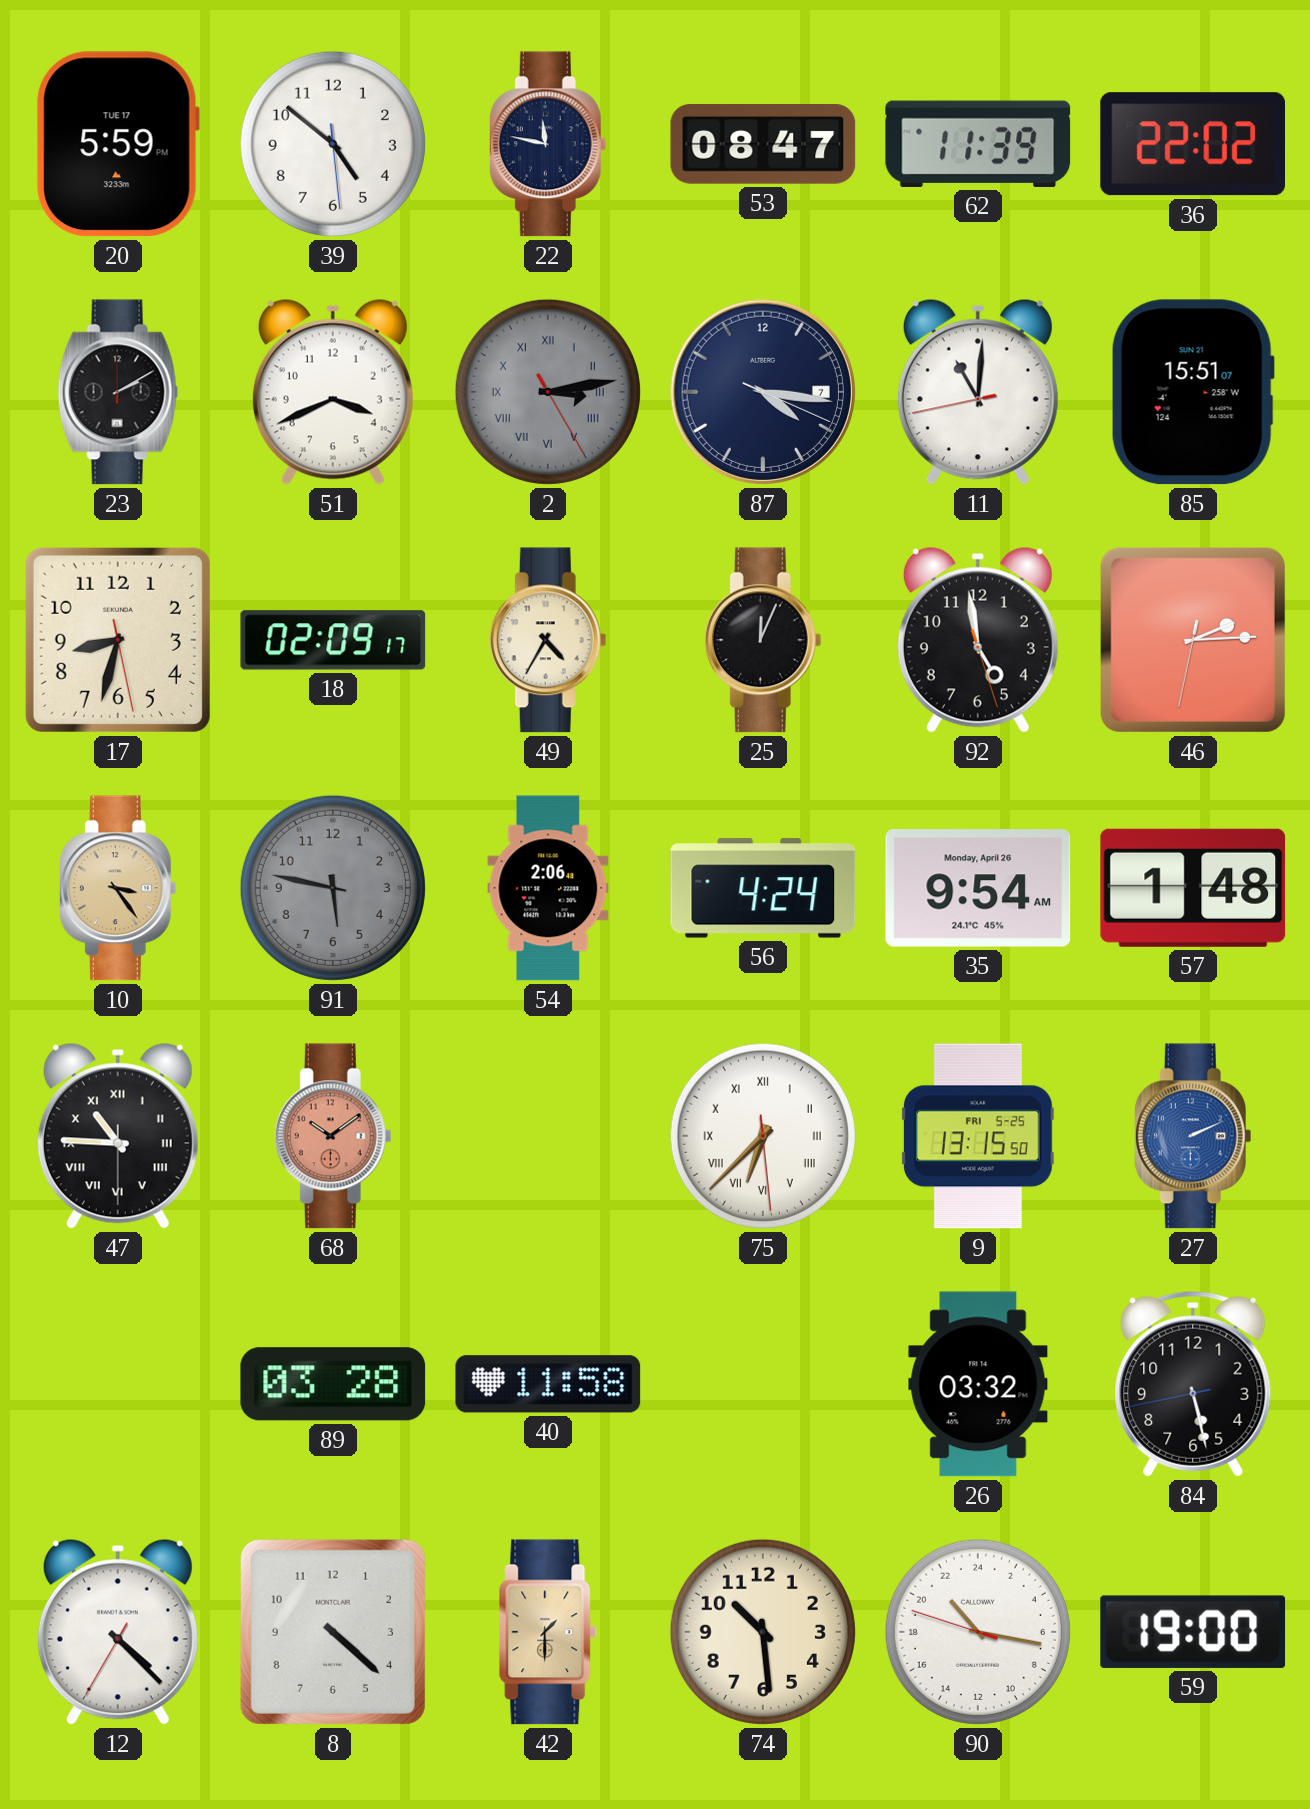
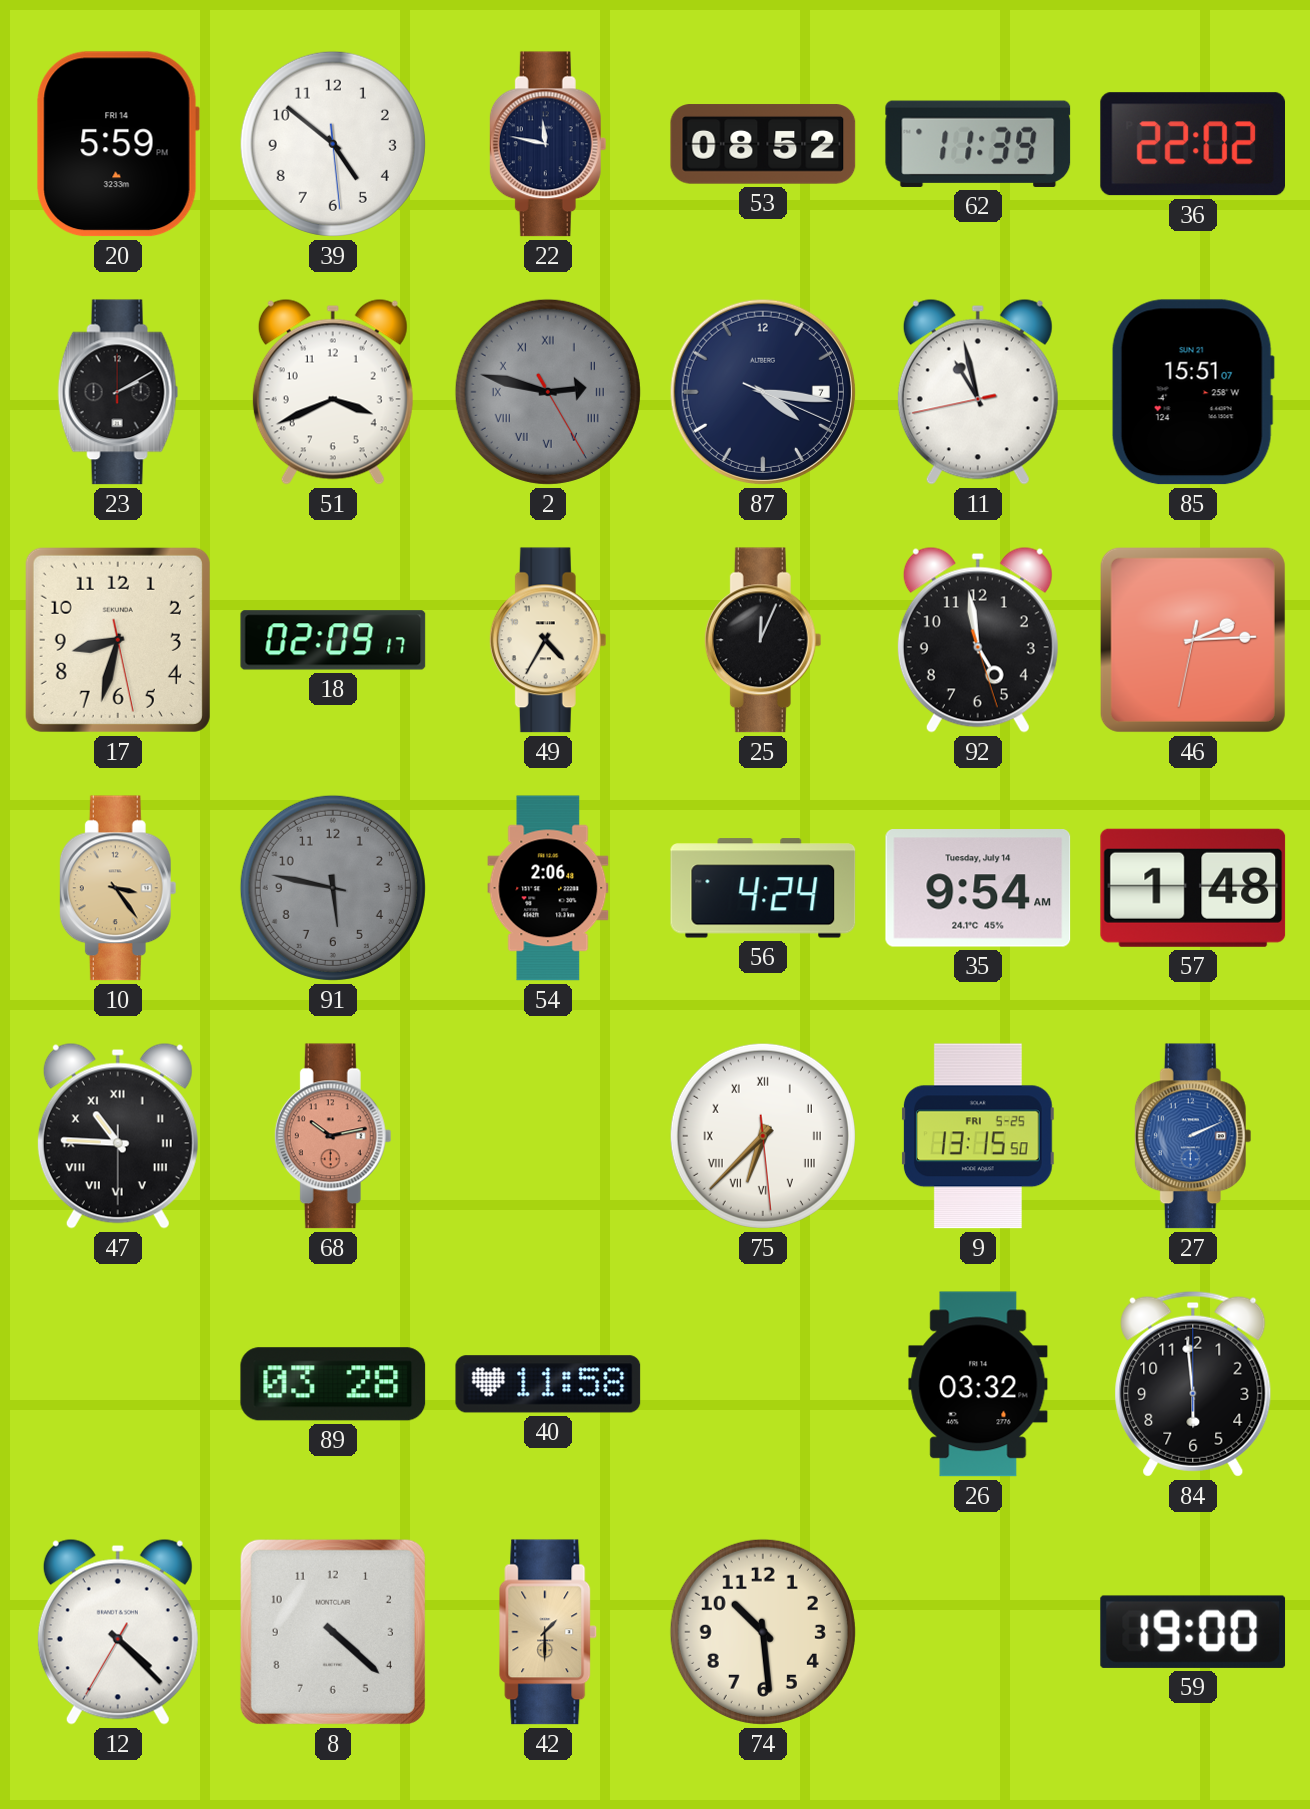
20 date: TUE 17 -> FRI 14
53: 08:47 -> 08:52
2: 3:13 -> 2:47
11: 11:00 -> 10:57
35 date: Monday, April 26 -> Tuesday, July 14
68: 10:09 -> 10:13
84: 5:27 -> 5:59
90: 21:16 -> none
